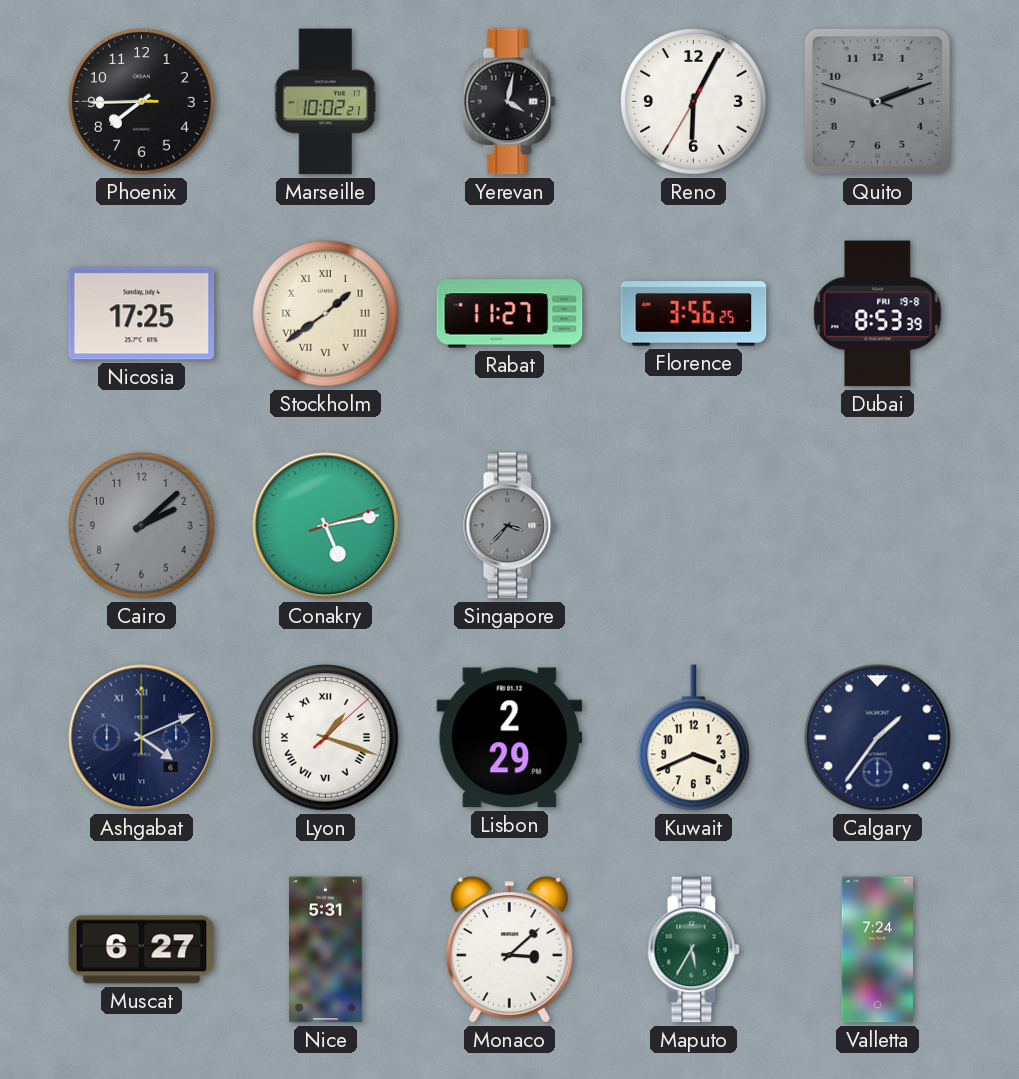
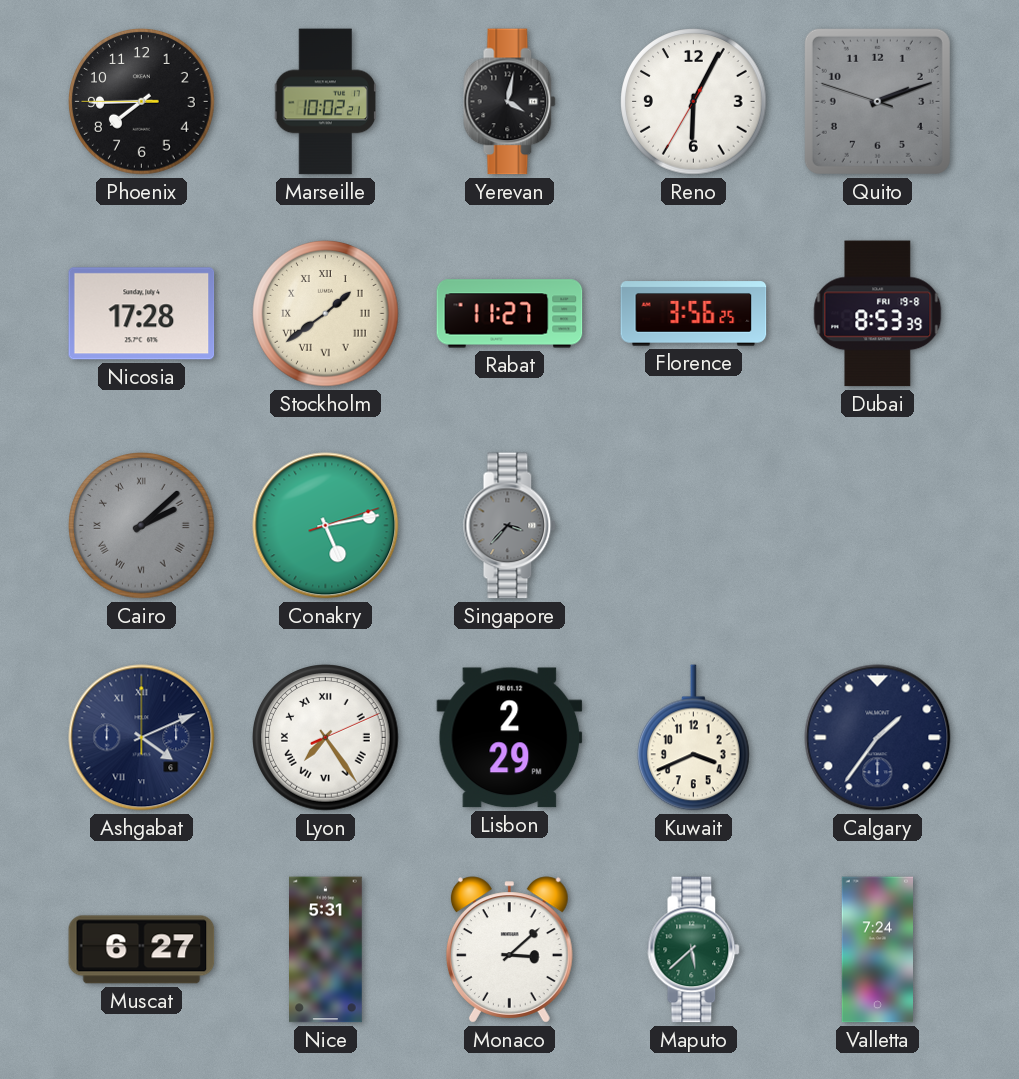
Nicosia: 17:25 -> 17:28
Cairo numerals: Arabic -> Roman
Lyon: 1:18 -> 7:24
Maputo: 5:35 -> 5:38
